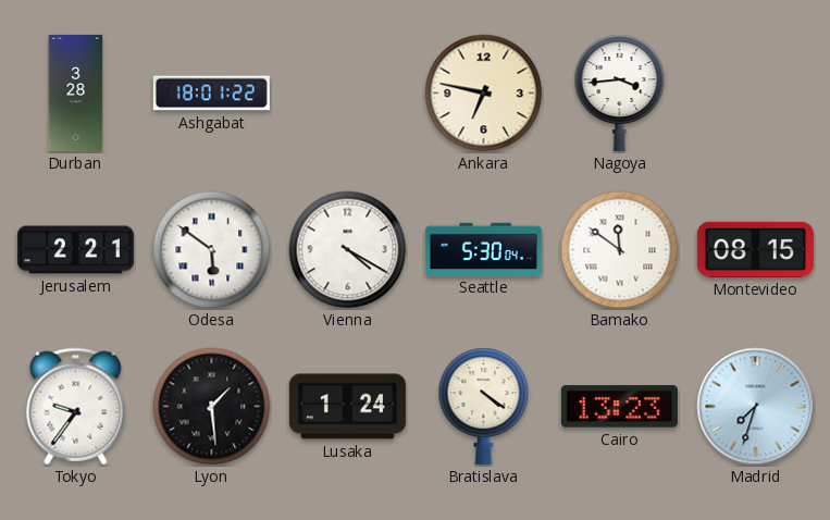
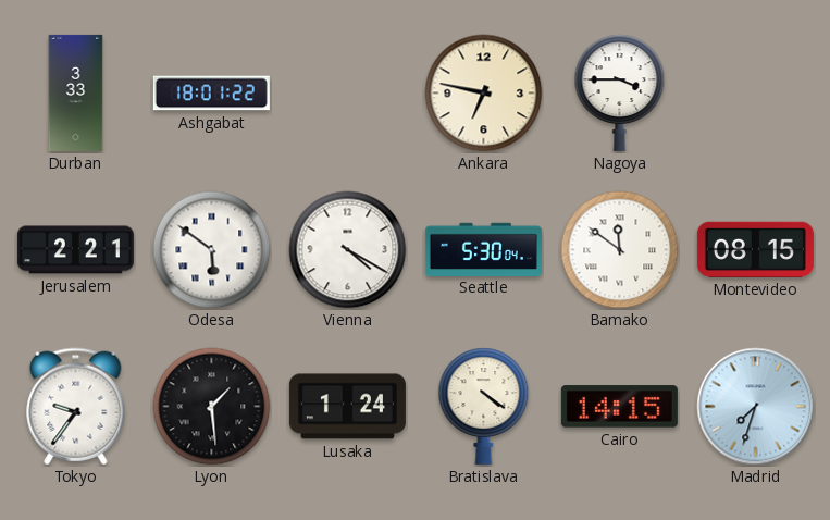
Durban: 3:28 -> 3:33
Nagoya: 3:44 -> 3:45
Cairo: 13:23 -> 14:15
